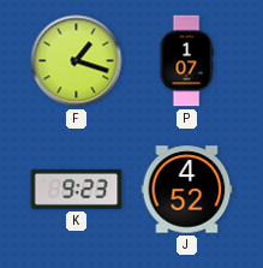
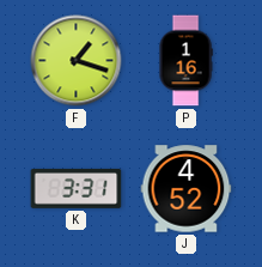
P: 1:07 -> 1:16
K: 9:23 -> 3:31
